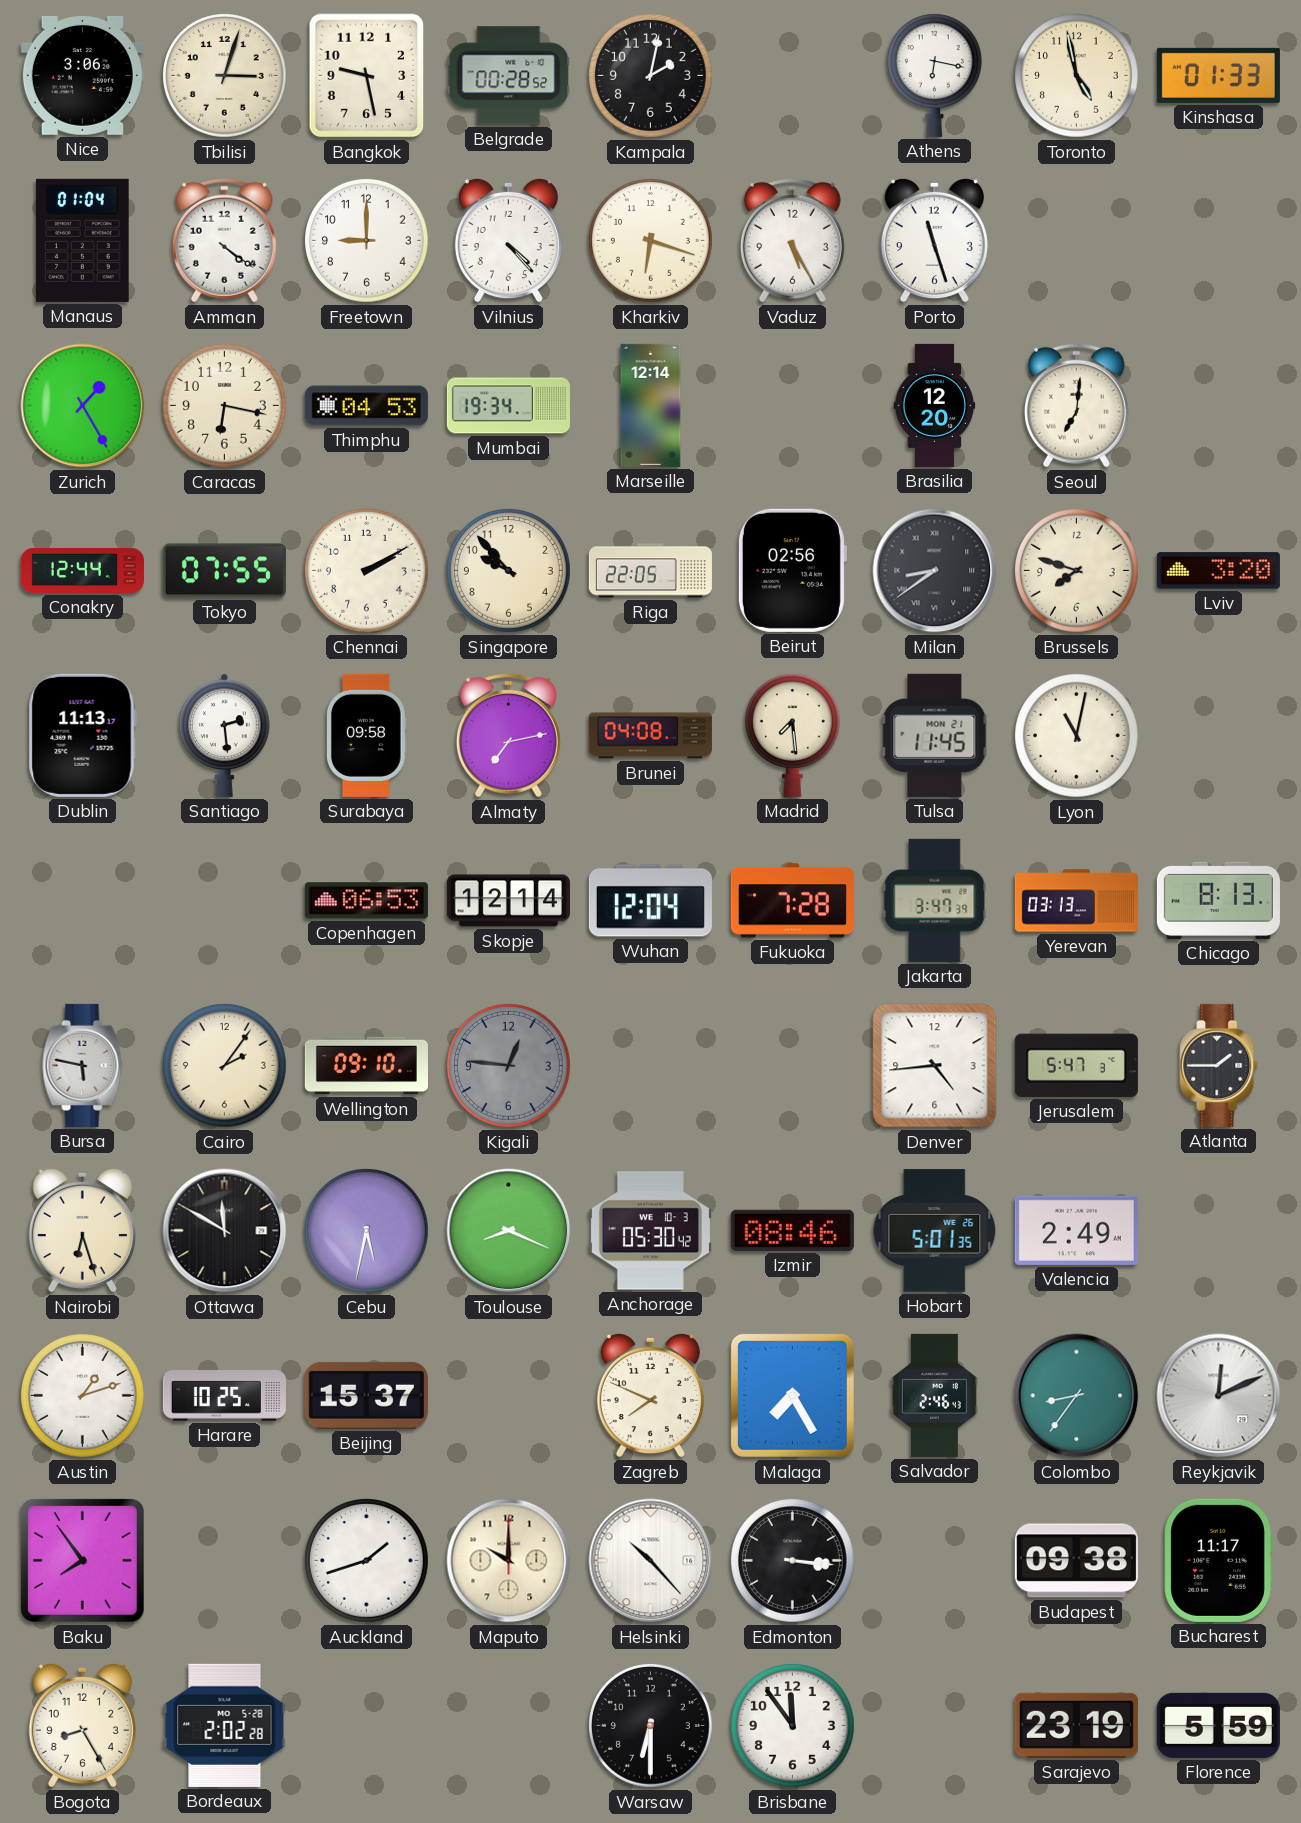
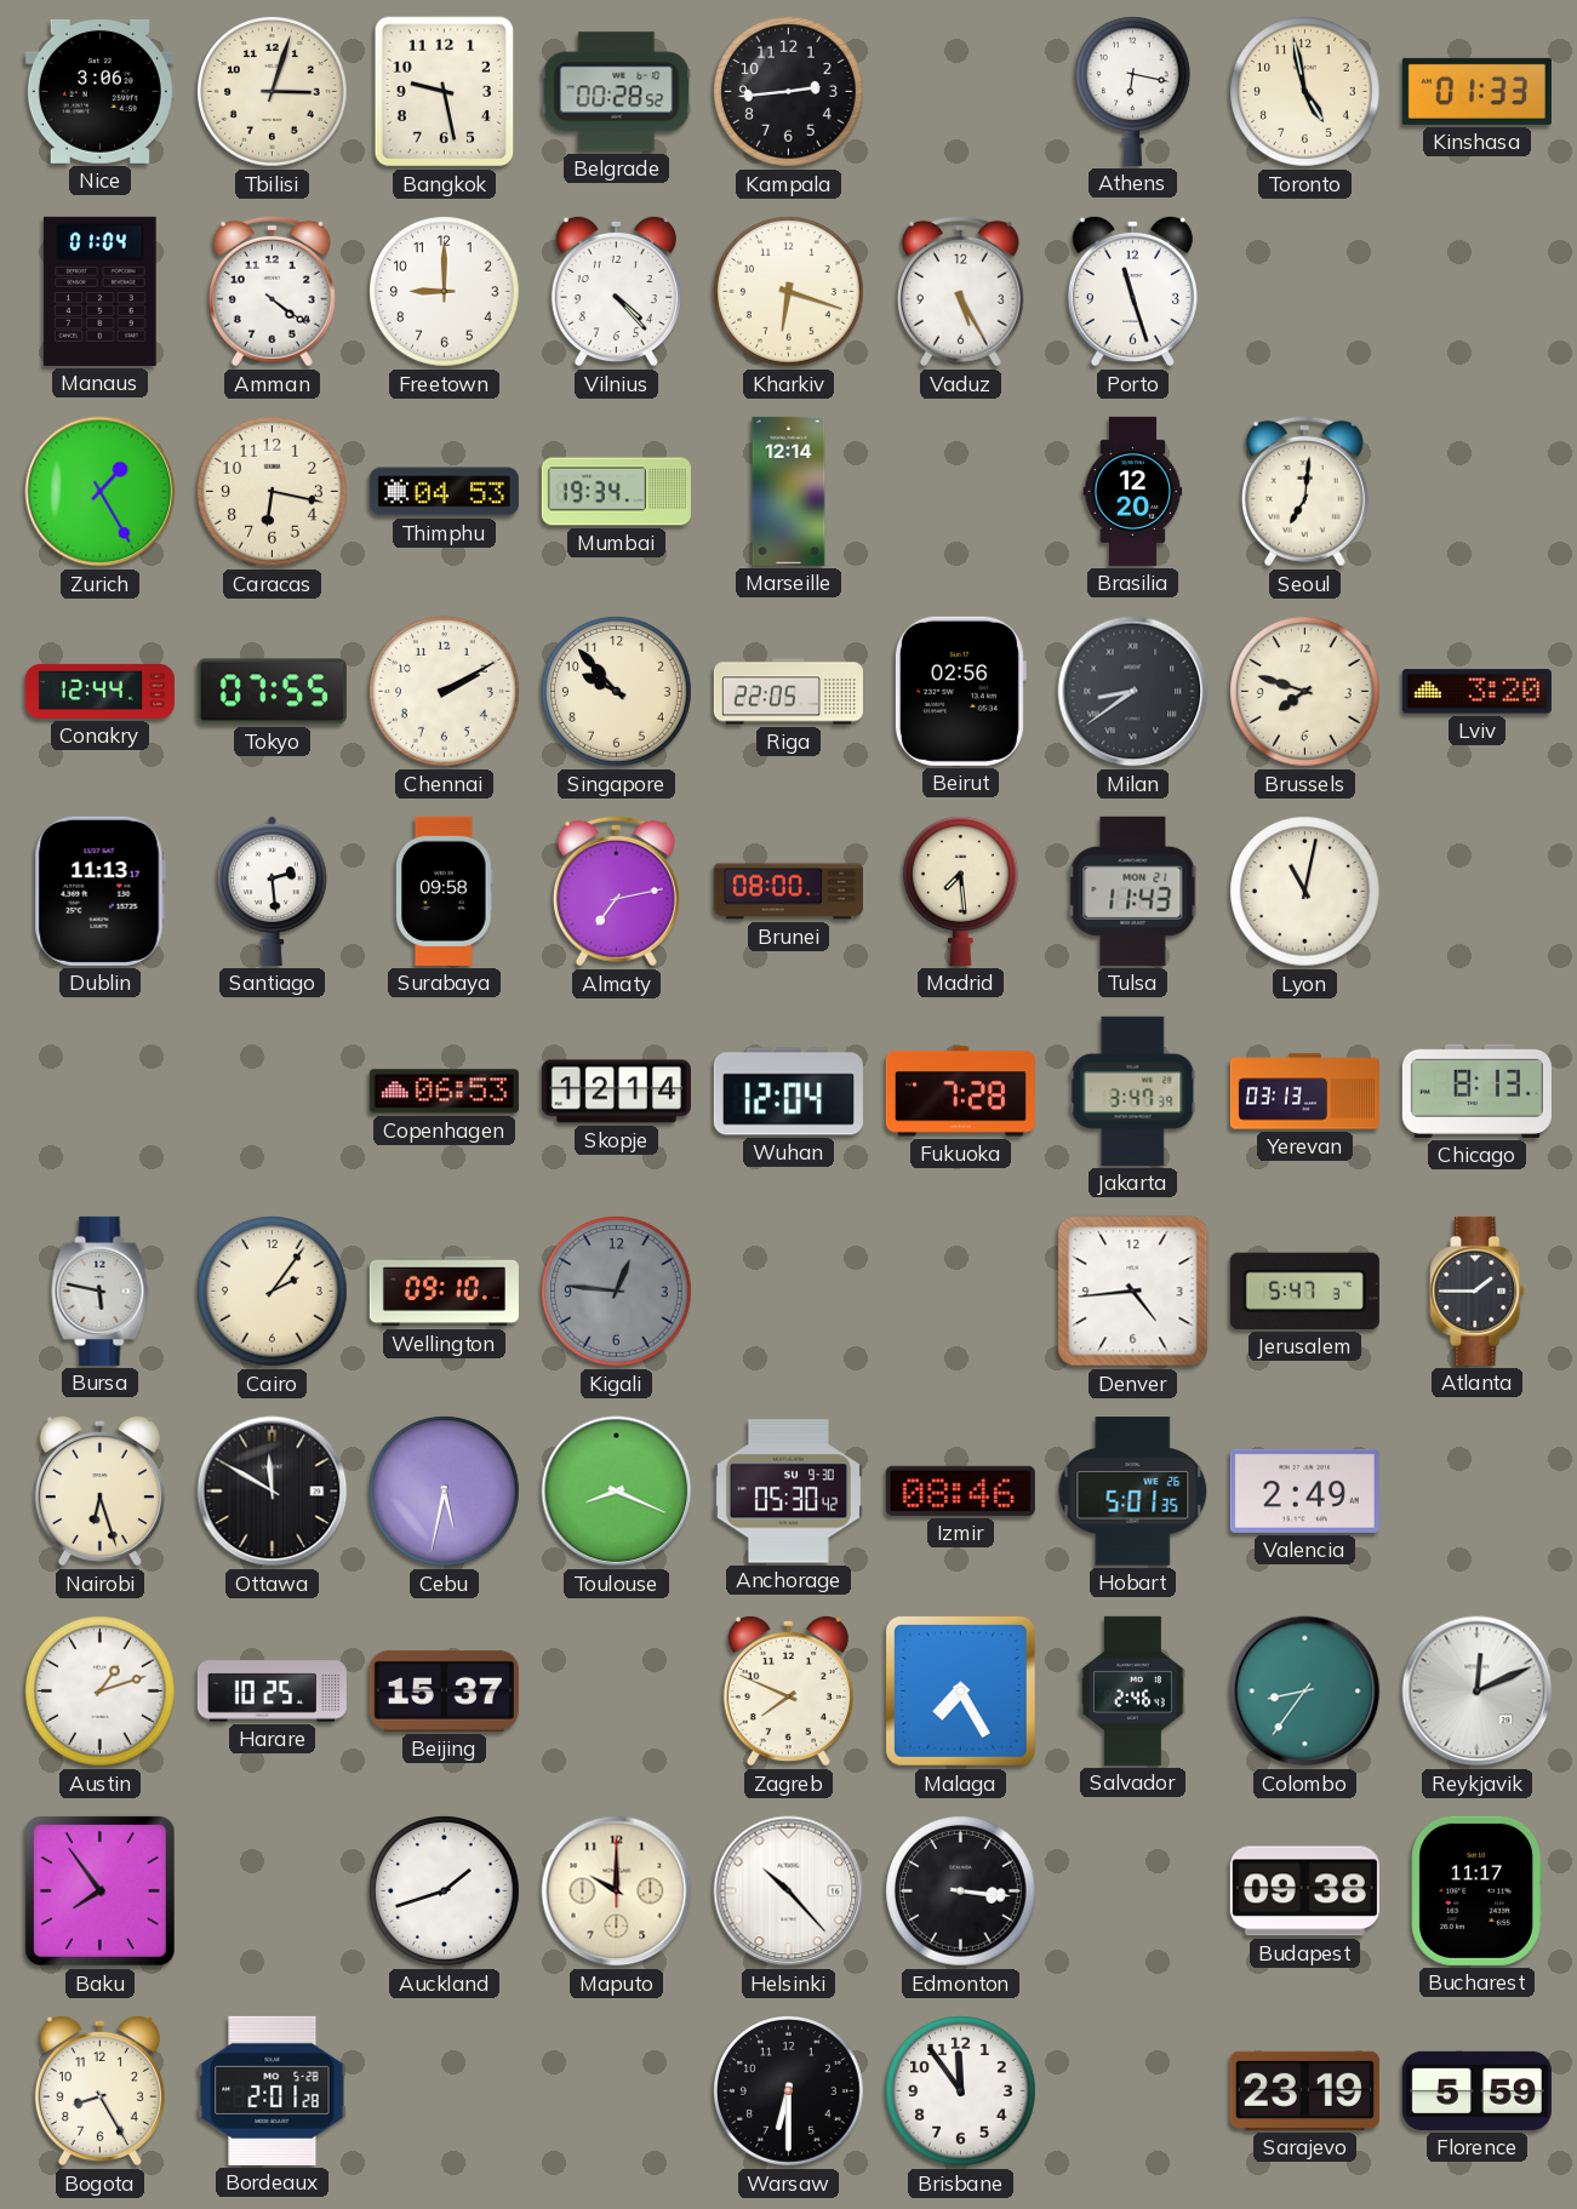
Kampala: 2:02 -> 2:44
Brunei: 04:08 -> 08:00
Tulsa: 11:45 -> 11:43
Anchorage date: WE 10-3 -> SU 9-30
Bordeaux: 2:02 -> 2:01
